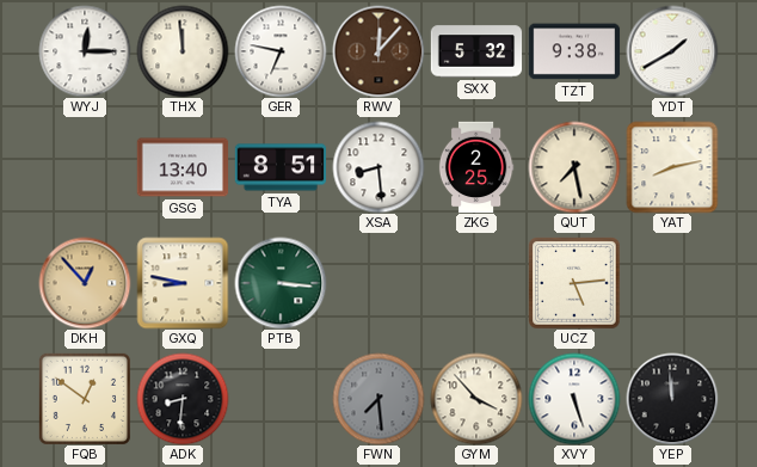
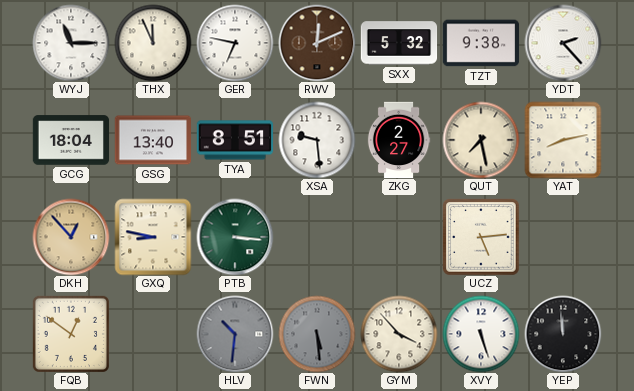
WYJ: 12:15 -> 11:15
THX: 11:59 -> 11:56
RWV: 12:07 -> 12:11
YDT: 1:40 -> 2:23
GCG: none -> 18:04
XSA: 8:29 -> 9:29
ZKG: 2:25 -> 2:27
ADK: 8:31 -> none
HLV: none -> 10:31
FWN: 7:29 -> 5:29
